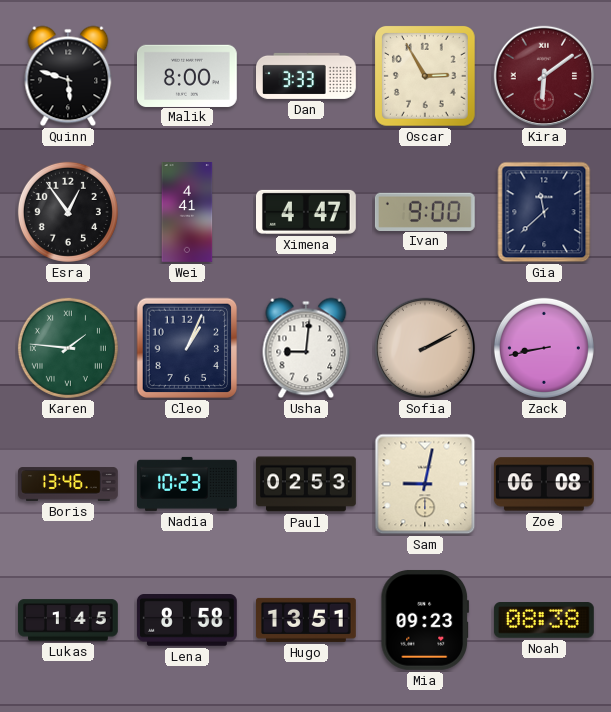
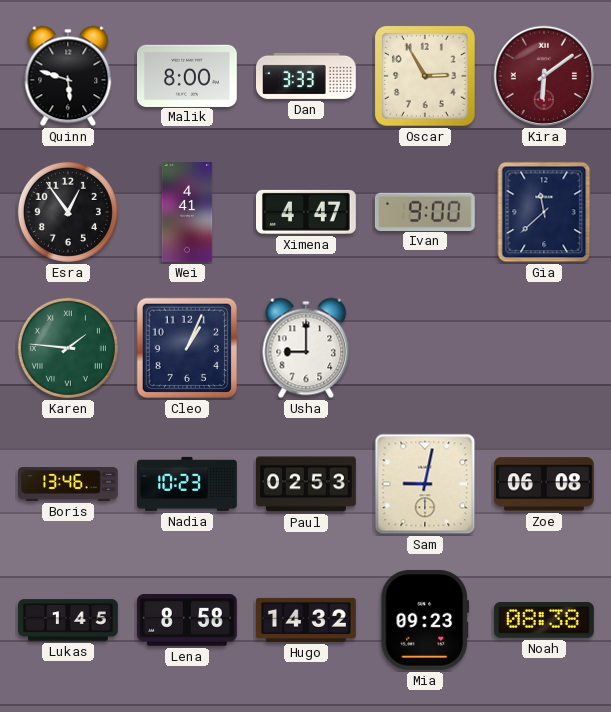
Usha: 9:01 -> 9:00
Sofia: 2:10 -> none
Zack: 8:43 -> none
Hugo: 13:51 -> 14:32
